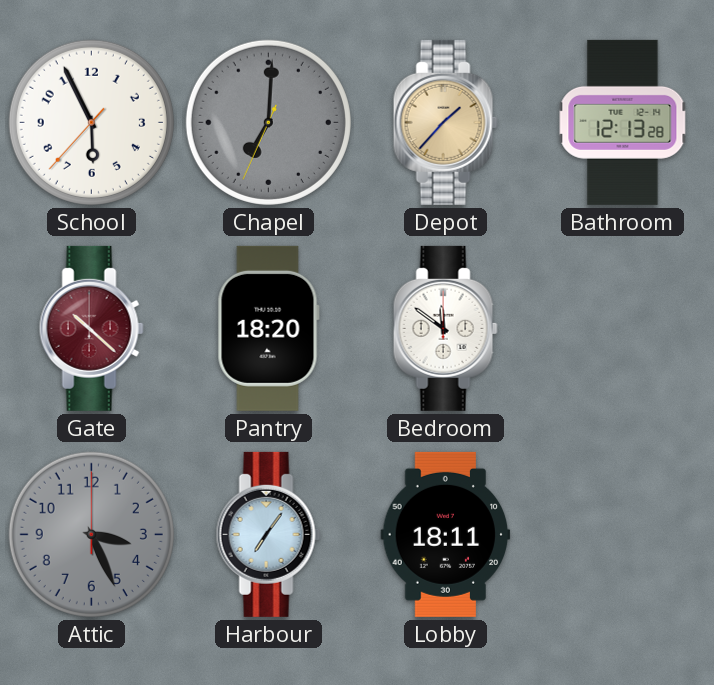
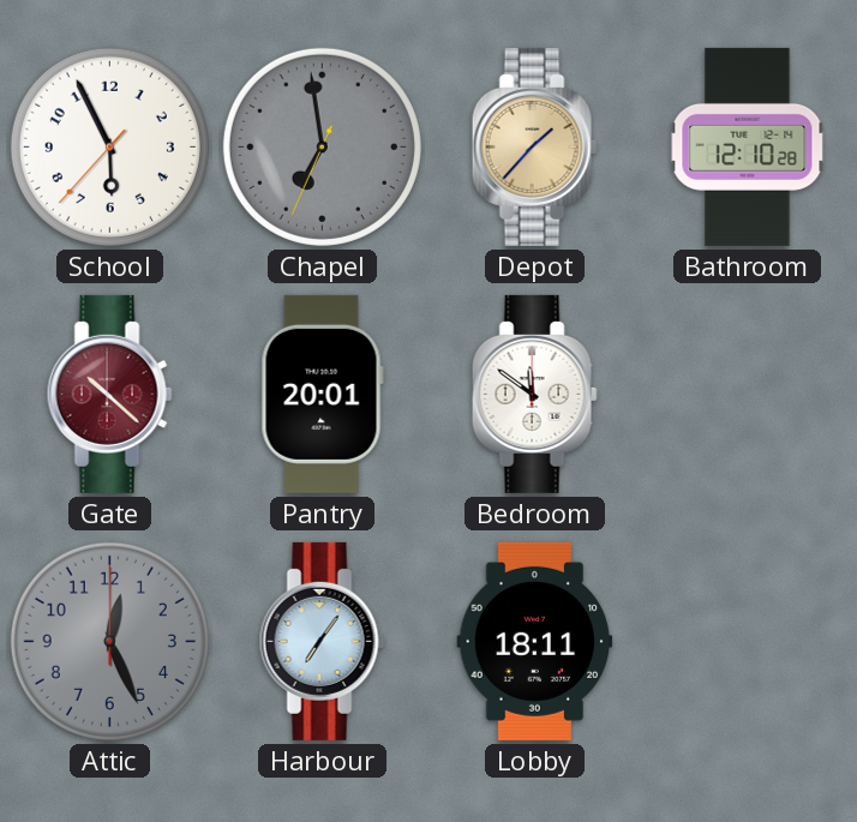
Chapel: 7:00 -> 6:58
Bathroom: 12:13 -> 12:10
Pantry: 18:20 -> 20:01
Attic: 3:26 -> 12:26
